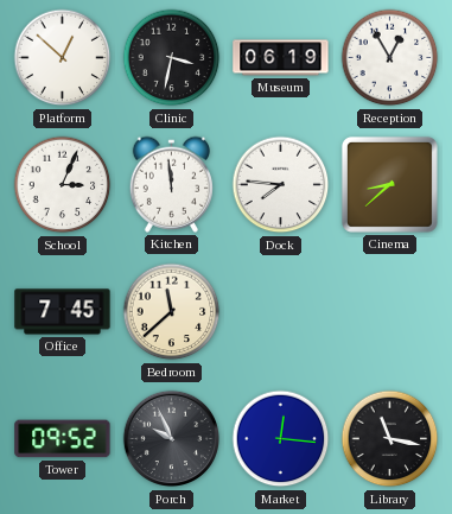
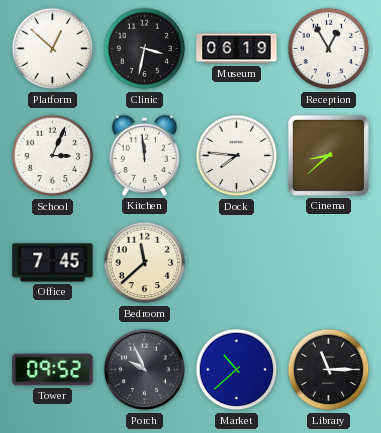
Market: 12:16 -> 10:38
Library: 11:17 -> 11:15
